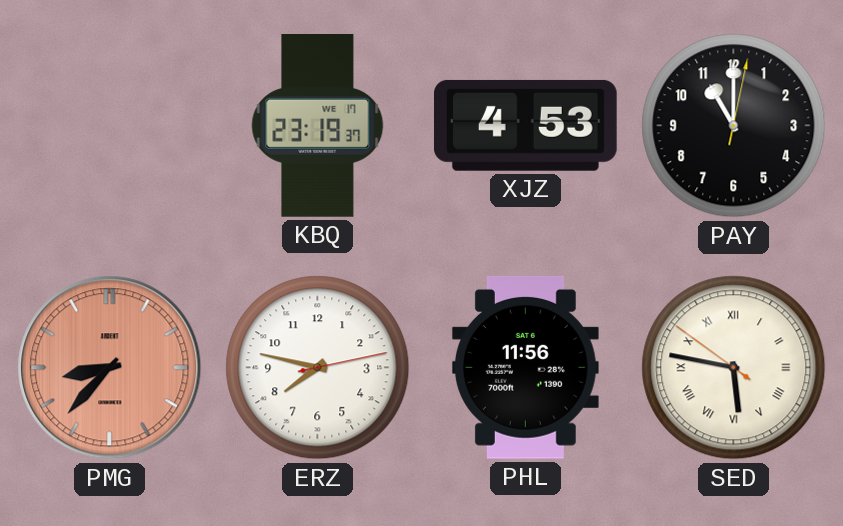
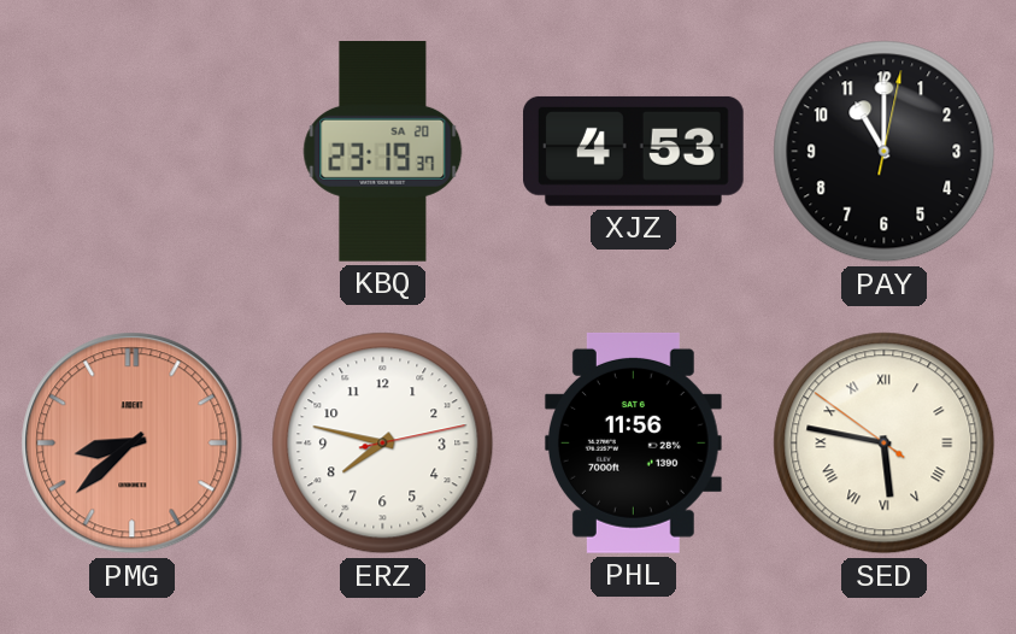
KBQ date: WE 17 -> SA 20
PMG: 8:37 -> 8:38
